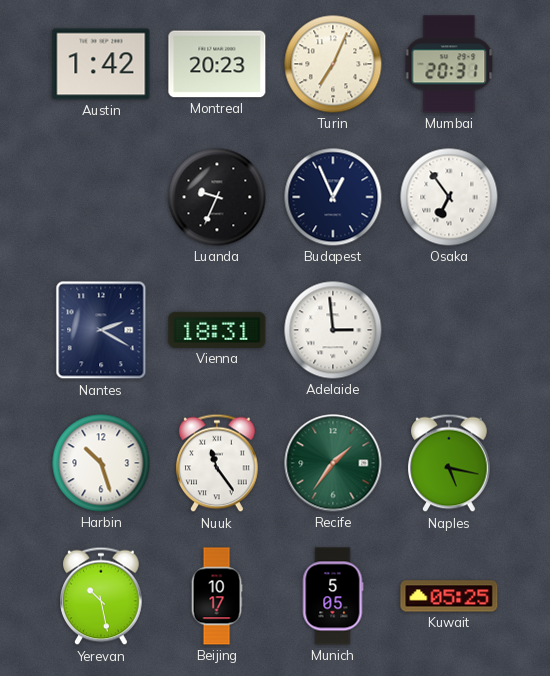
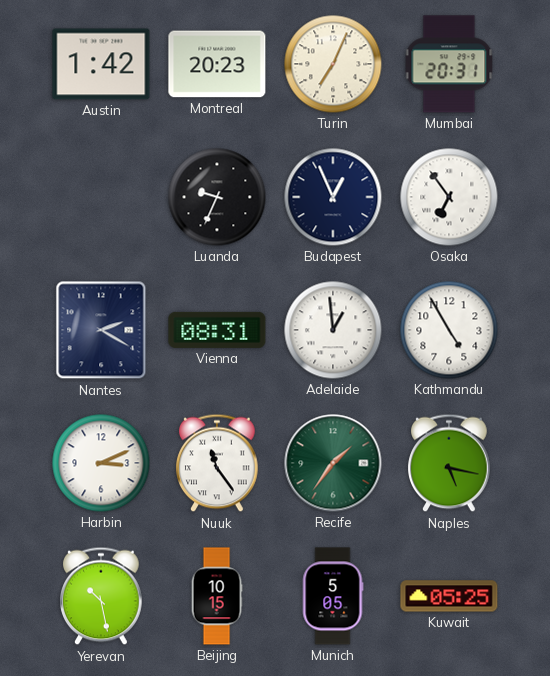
Vienna: 18:31 -> 08:31
Adelaide: 2:59 -> 12:59
Kathmandu: none -> 4:55
Harbin: 10:27 -> 3:11
Beijing: 10:17 -> 10:15
